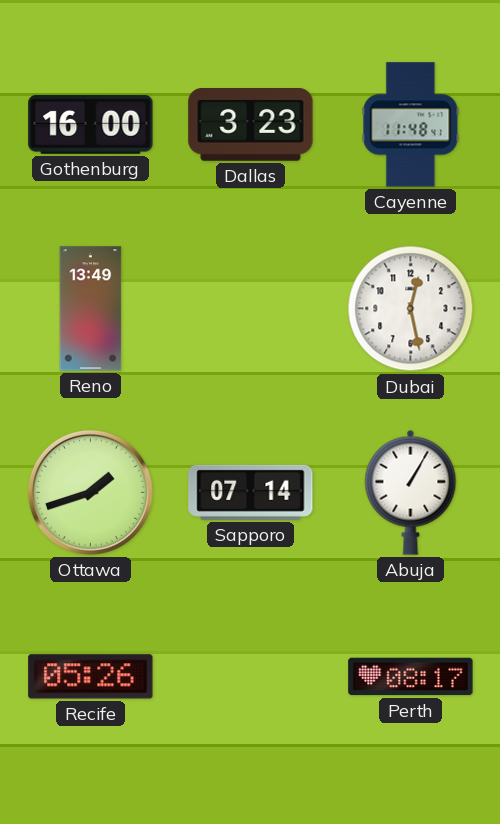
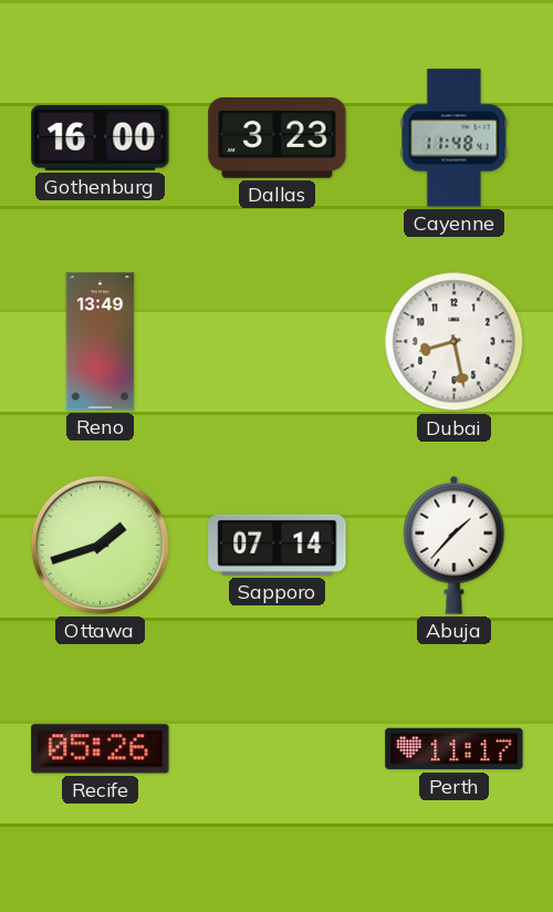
Dubai: 12:28 -> 8:28
Abuja: 1:05 -> 1:37
Perth: 08:17 -> 11:17
